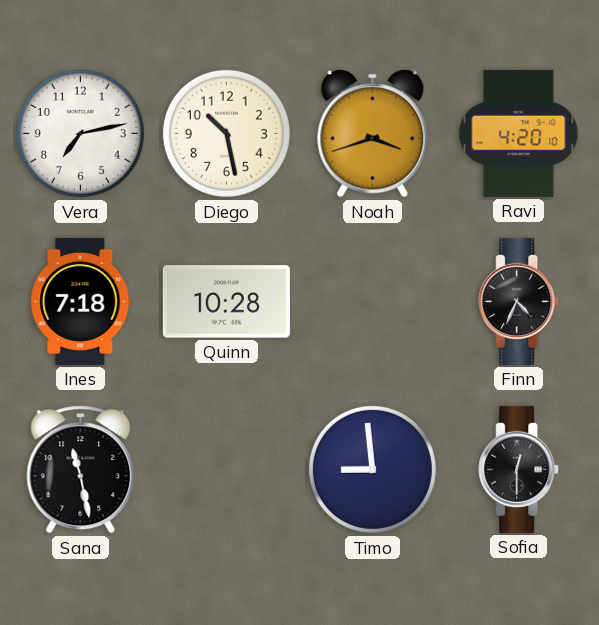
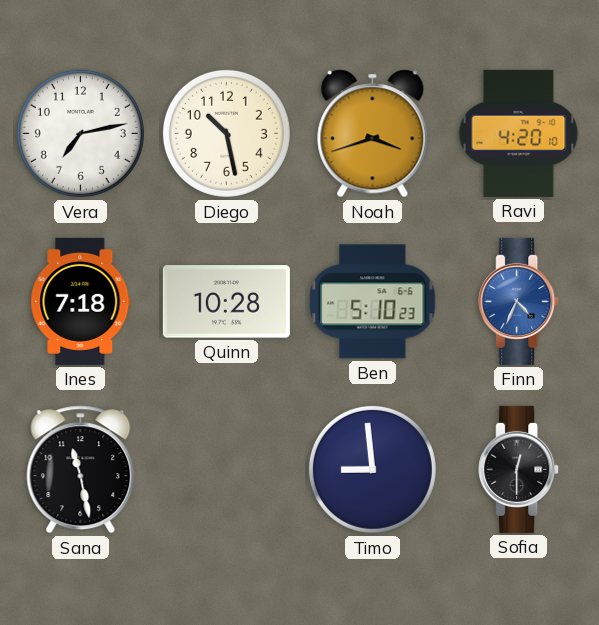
Ben: none -> 5:10
Finn dial: black -> blue
